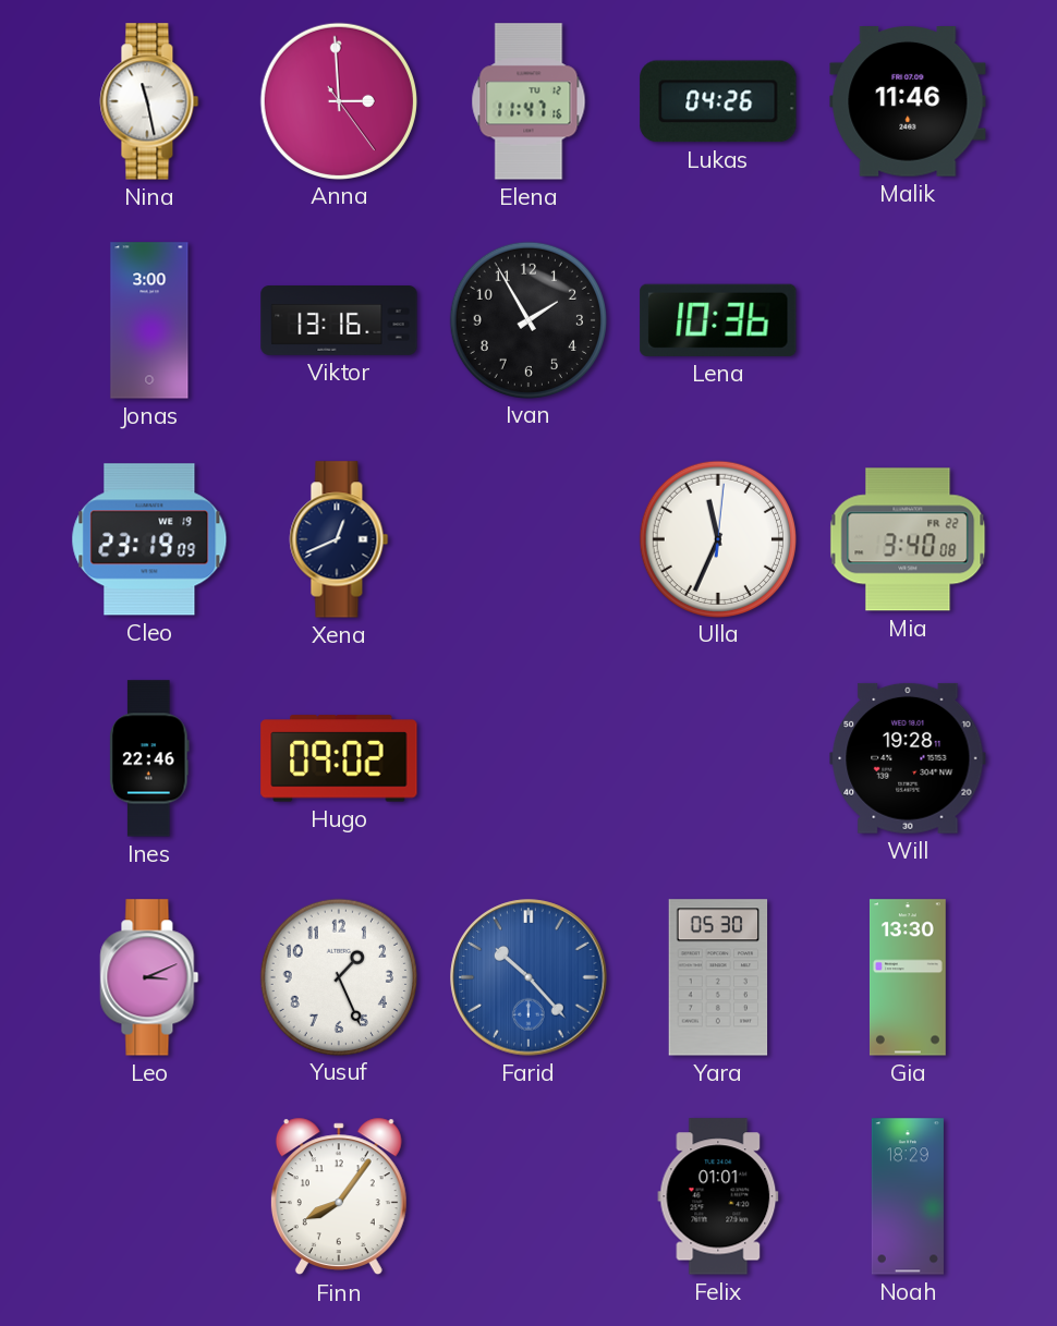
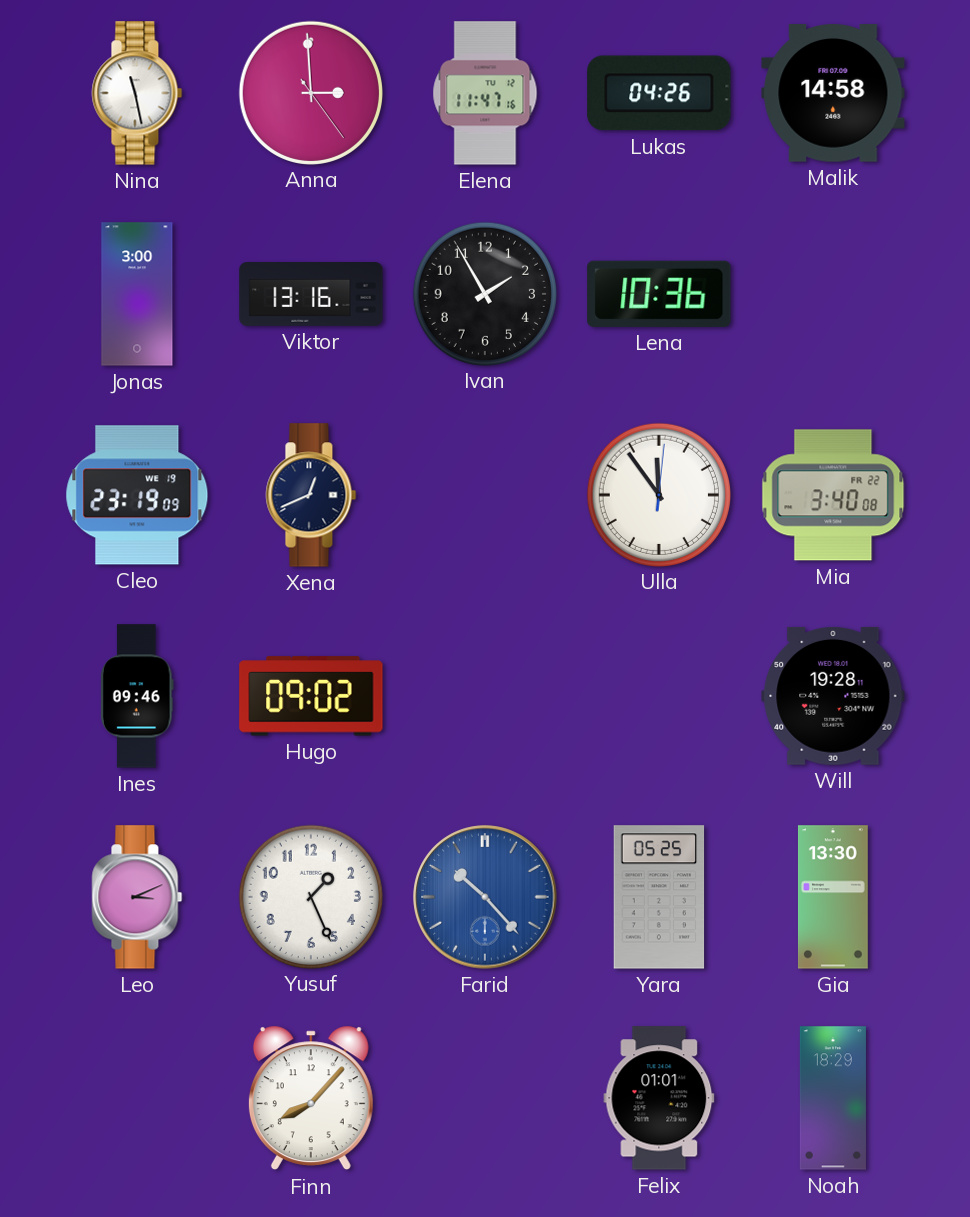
Malik: 11:46 -> 14:58
Ulla: 11:34 -> 11:54
Ines: 22:46 -> 09:46
Yara: 05:30 -> 05:25
Finn: 8:06 -> 8:07
